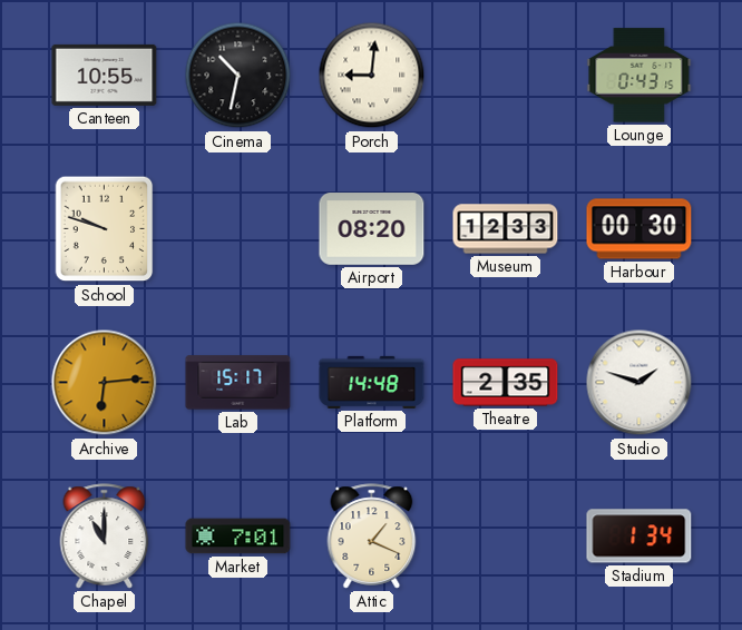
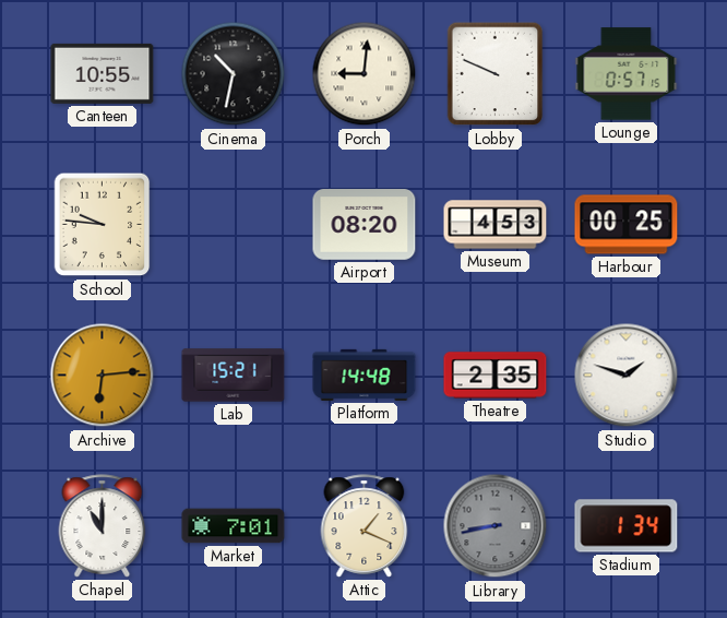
Lobby: none -> 9:49
Lounge: 0:43 -> 0:57
School: 9:48 -> 9:46
Museum: 12:33 -> 4:53
Harbour: 00:30 -> 00:25
Lab: 15:17 -> 15:21
Library: none -> 8:43
